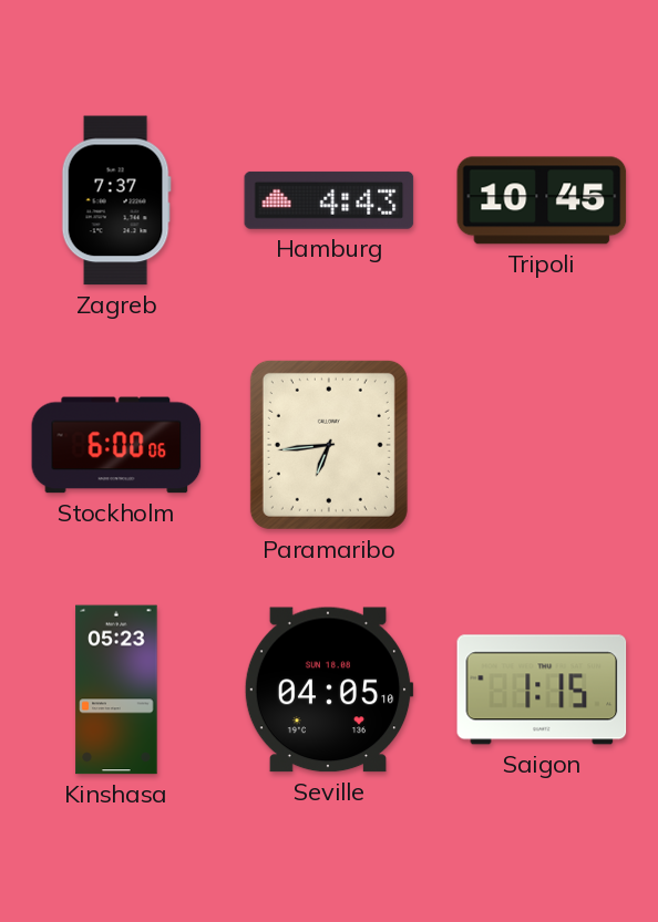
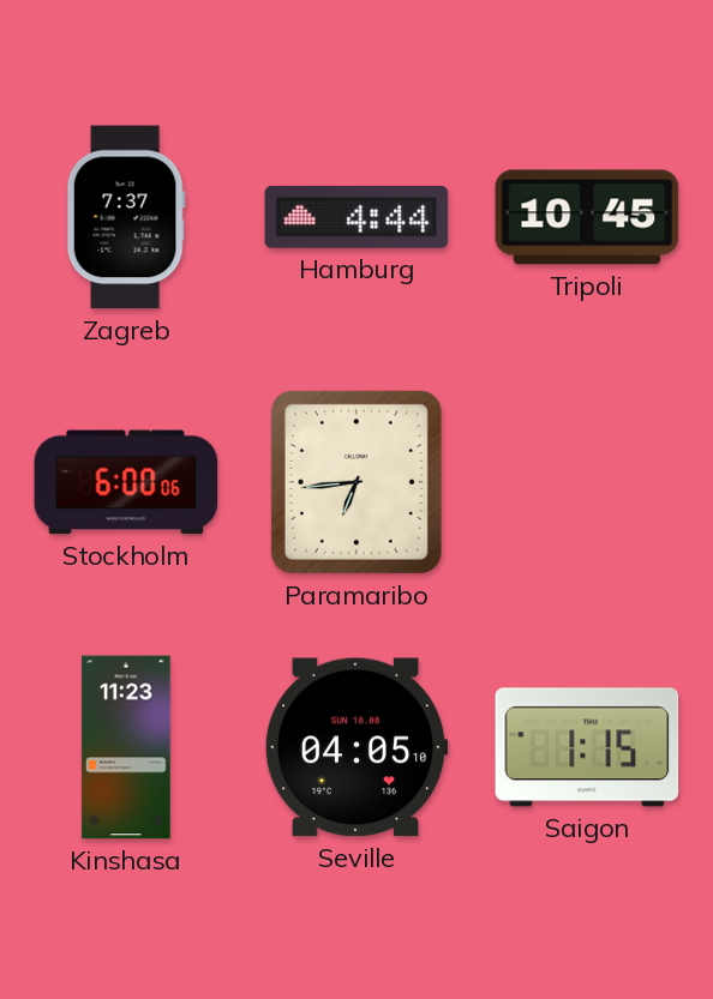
Hamburg: 4:43 -> 4:44
Kinshasa: 05:23 -> 11:23
